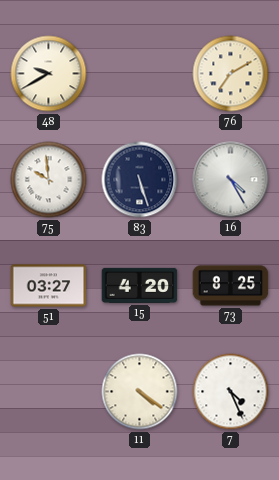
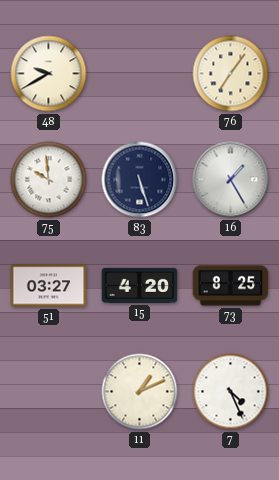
76: 7:10 -> 7:06
16: 4:25 -> 1:25
11: 4:21 -> 1:11
